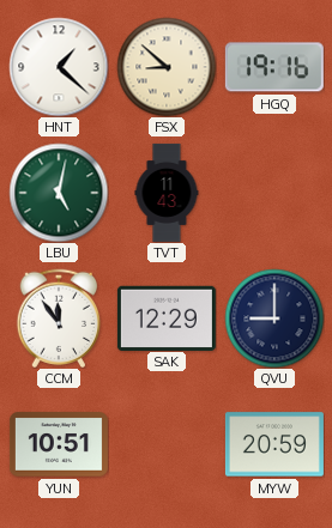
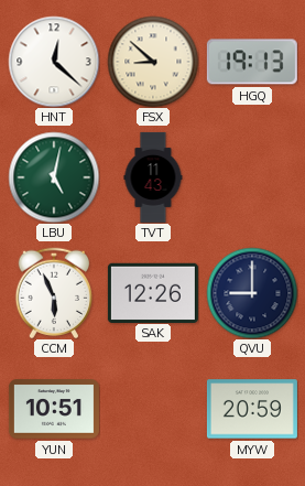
HNT: 1:22 -> 12:22
HGQ: 19:16 -> 19:13
CCM: 11:54 -> 5:56
SAK: 12:29 -> 12:26
